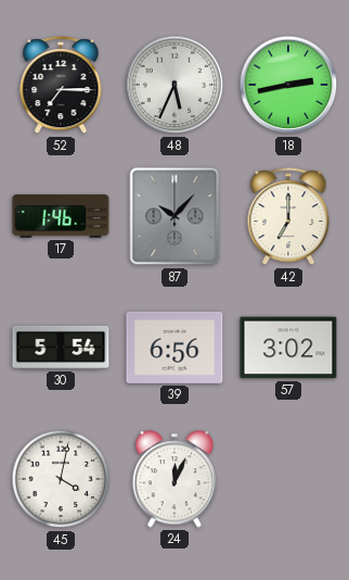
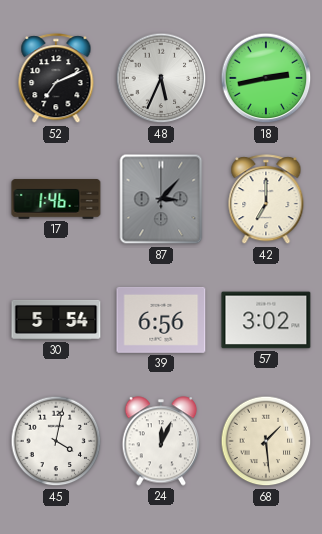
52: 7:15 -> 7:11
87: 10:07 -> 3:07
68: none -> 1:29
